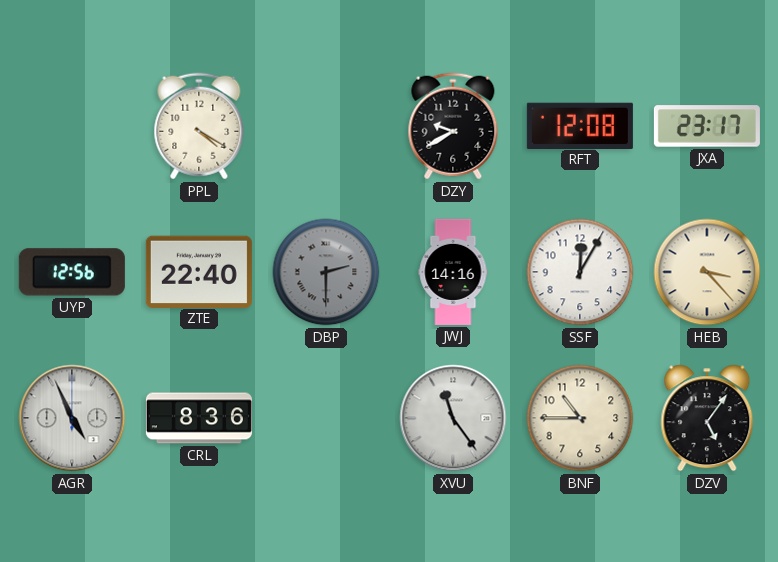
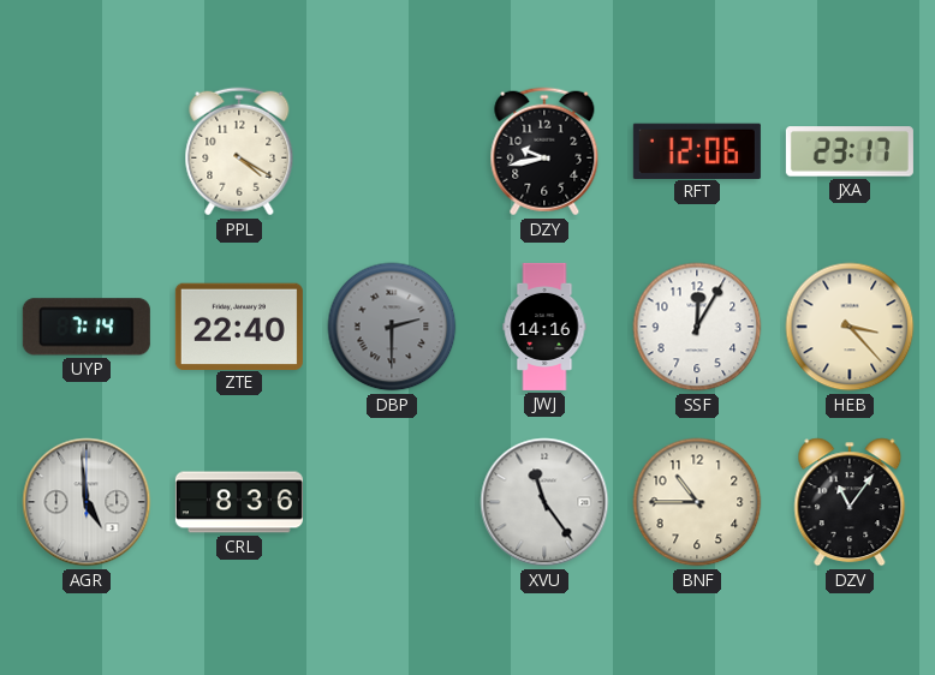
DZY: 9:40 -> 9:43
RFT: 12:08 -> 12:06
UYP: 12:56 -> 7:14
AGR: 4:56 -> 4:59
DZV: 5:06 -> 11:06
